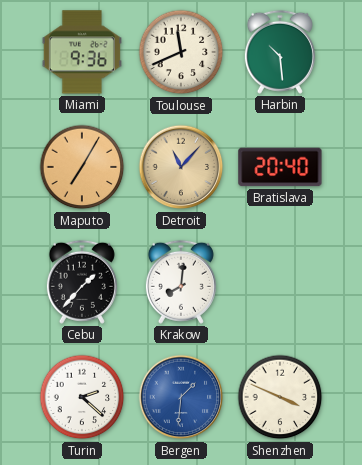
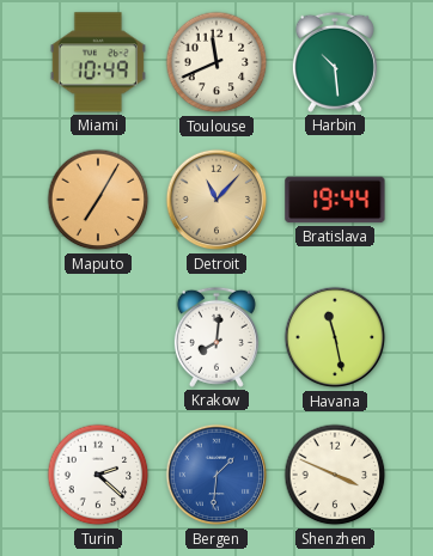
Miami: 9:36 -> 10:49
Bratislava: 20:40 -> 19:44
Cebu: 1:37 -> none
Havana: none -> 11:28
